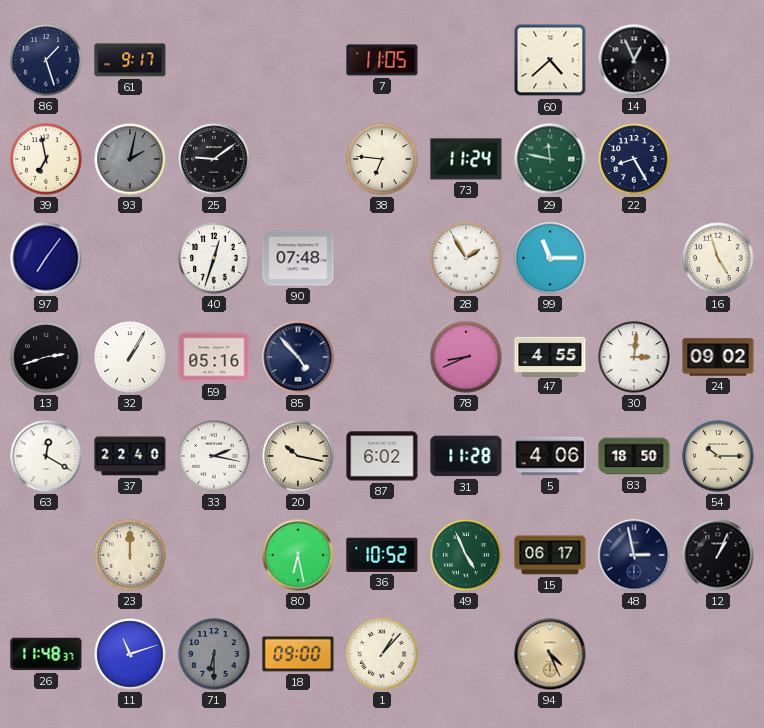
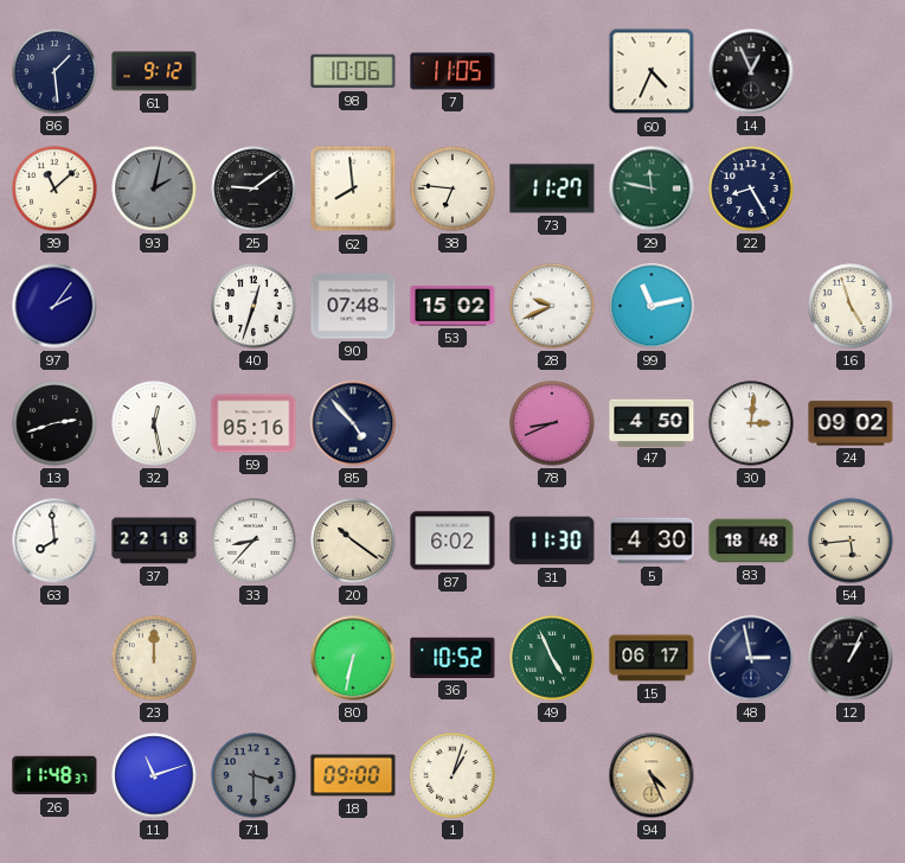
86: 1:27 -> 1:29
61: 9:17 -> 9:12
98: none -> 10:06
60: 4:38 -> 4:34
39: 6:58 -> 11:08
62: none -> 7:59
73: 11:24 -> 11:27
97: 7:06 -> 2:06
53: none -> 15:02
28: 1:55 -> 9:41
99: 11:15 -> 11:13
32: 1:05 -> 12:28
47: 4:55 -> 4:50
63: 12:20 -> 7:59
37: 22:40 -> 22:18
33: 2:17 -> 8:37
20: 10:17 -> 10:21
31: 11:28 -> 11:30
5: 4:06 -> 4:30
83: 18:50 -> 18:48
54: 10:15 -> 5:44
80: 6:28 -> 6:32
71: 6:30 -> 3:30
1: 1:07 -> 1:03
